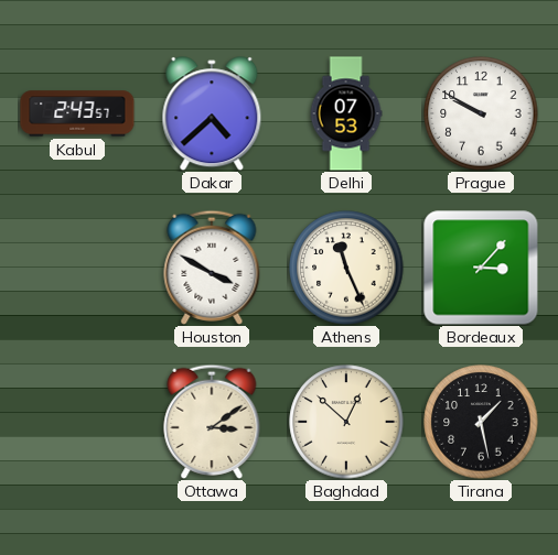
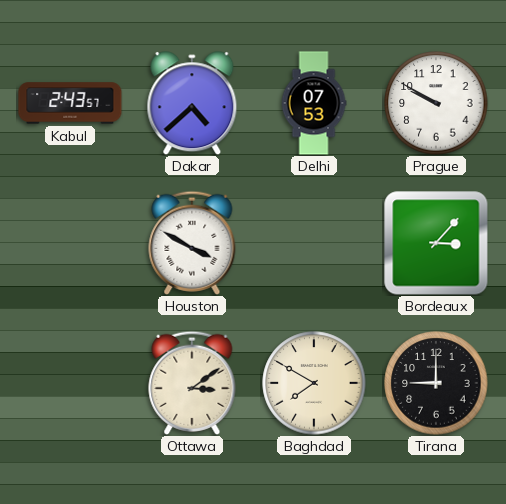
Athens: 11:26 -> none
Baghdad: 12:52 -> 7:50
Tirana: 1:28 -> 9:00
